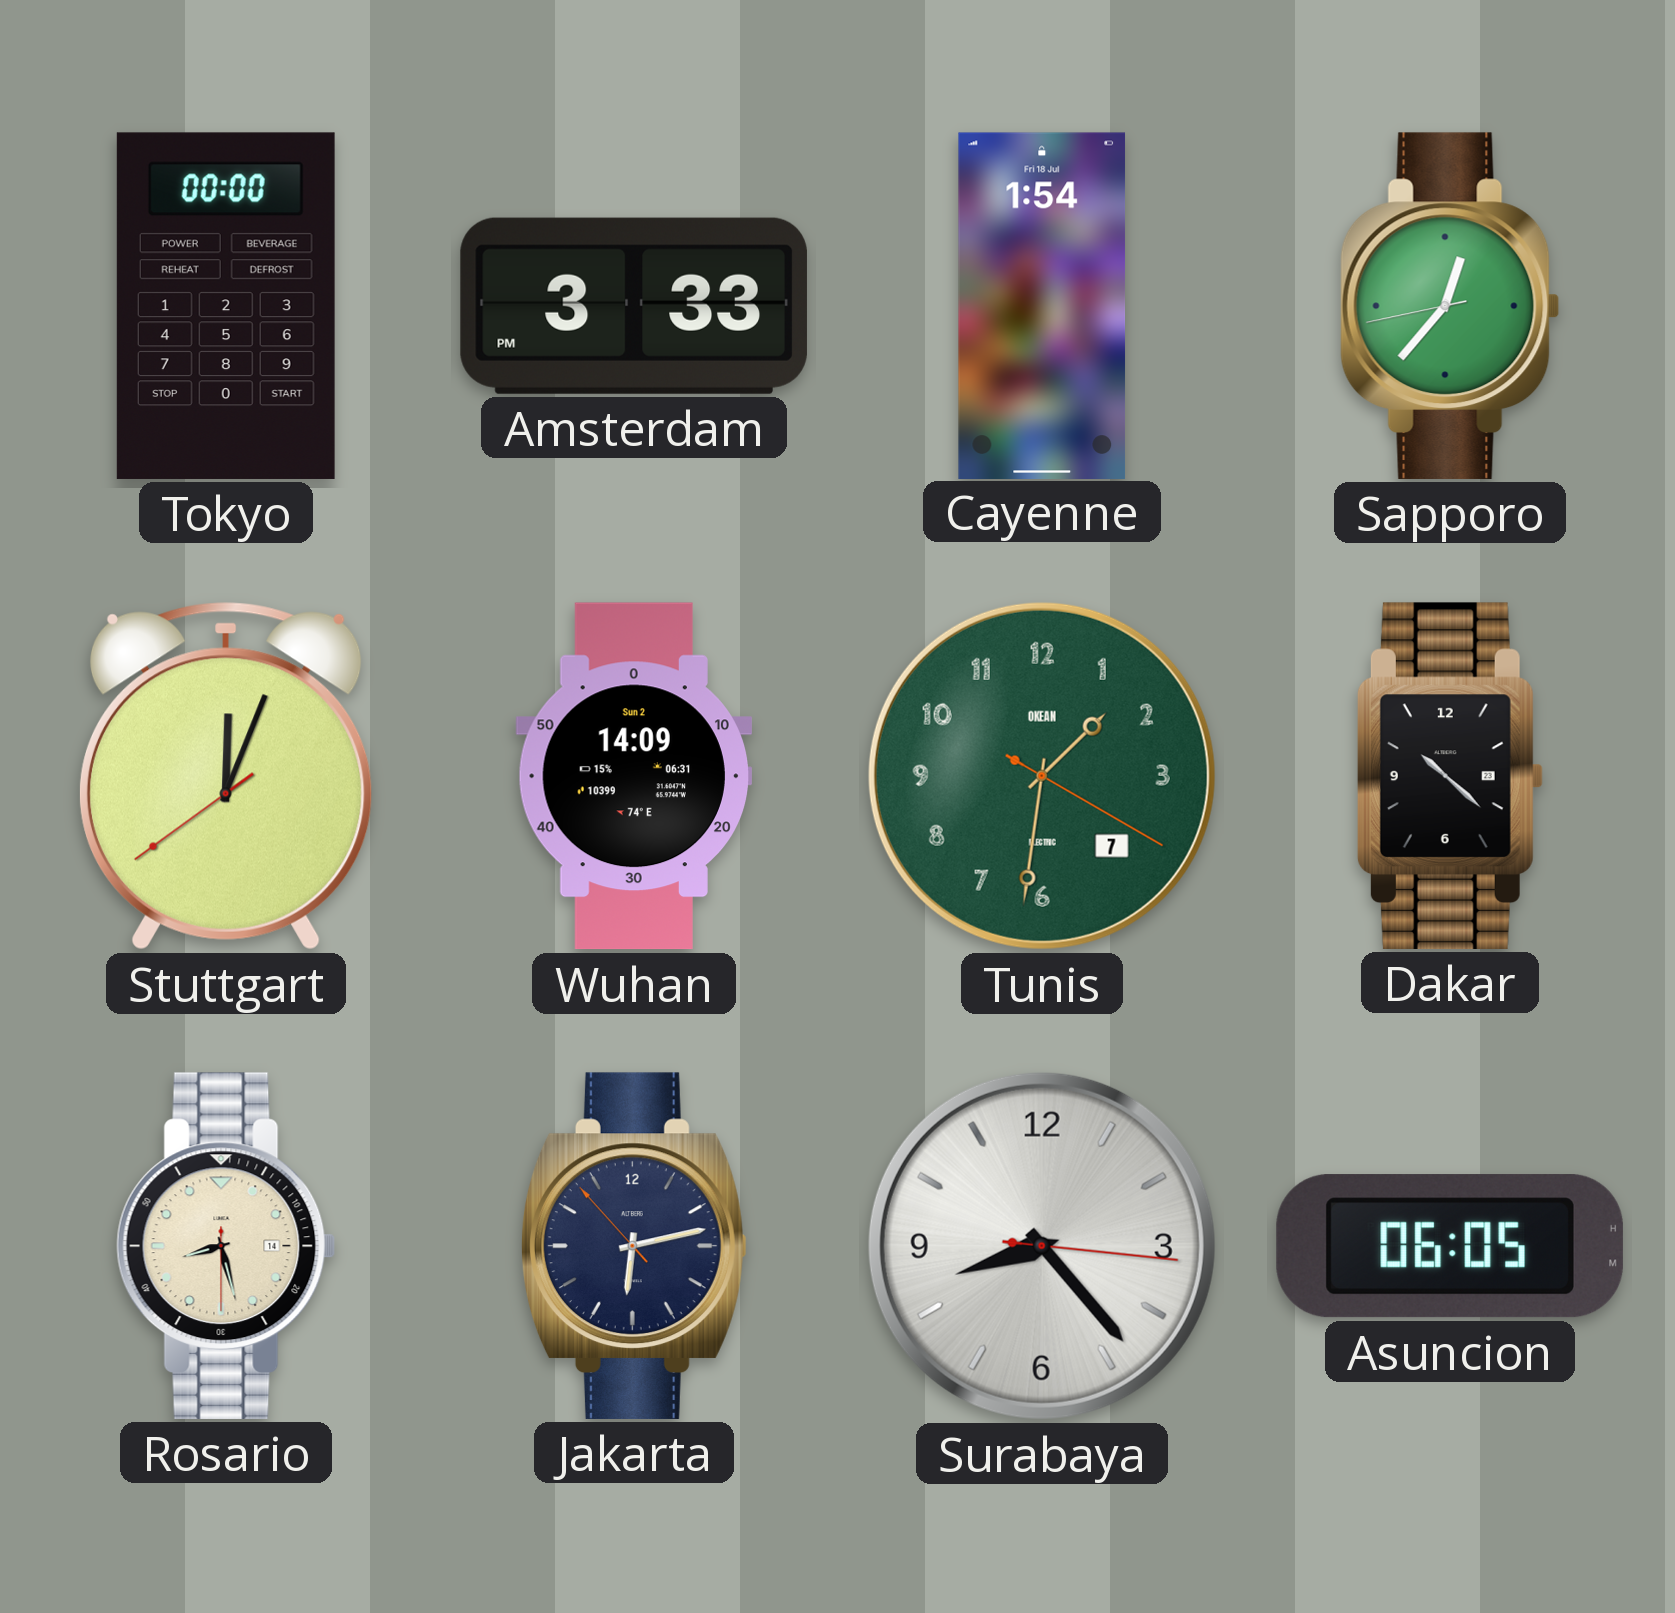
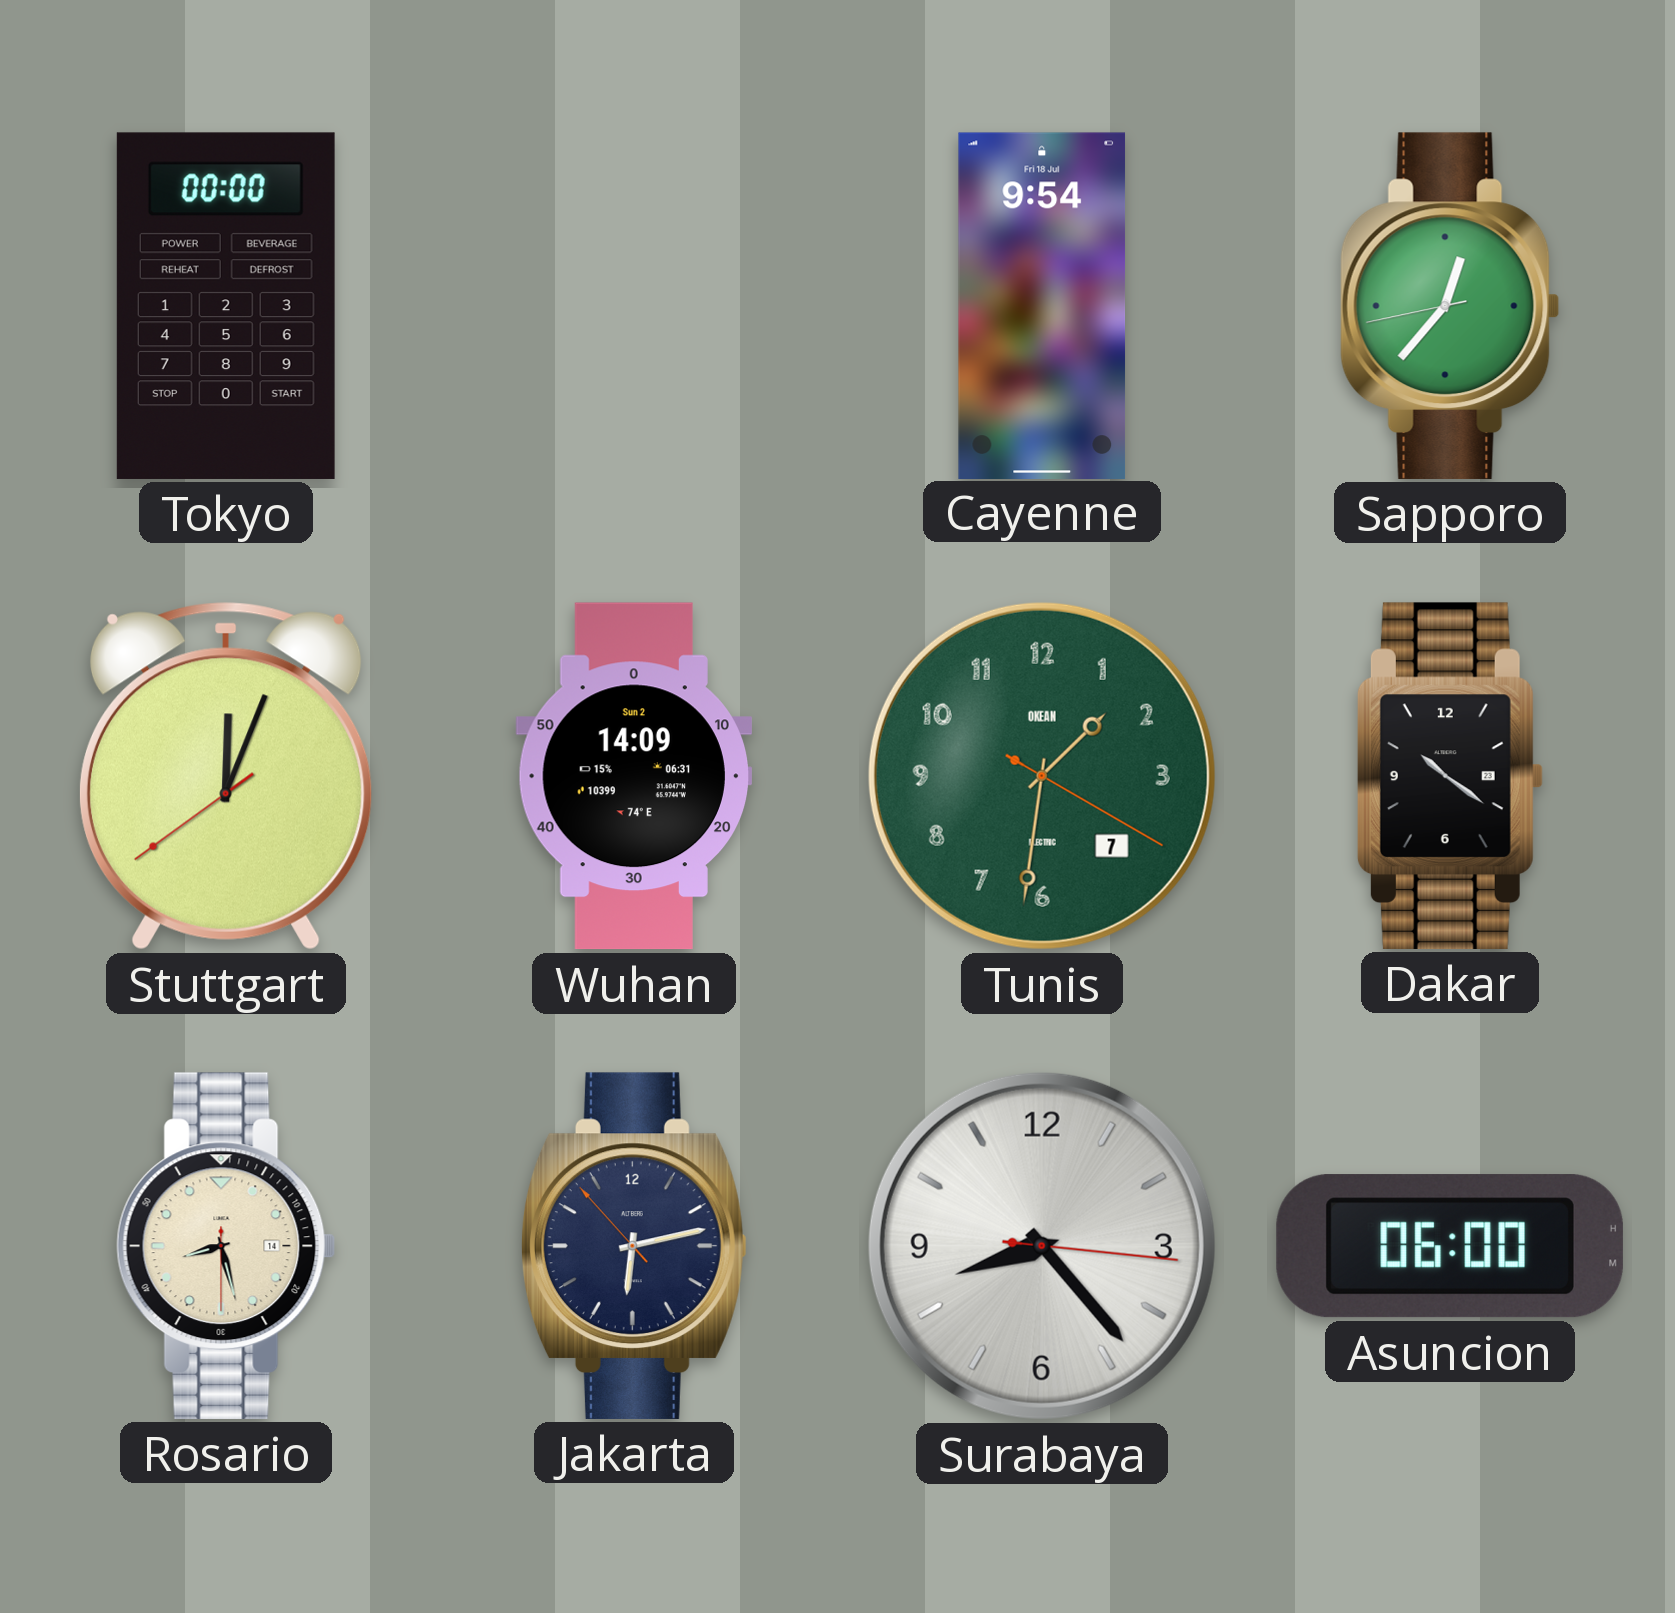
Amsterdam: 3:33 -> none
Cayenne: 1:54 -> 9:54
Dakar: 10:22 -> 10:21
Asuncion: 06:05 -> 06:00
